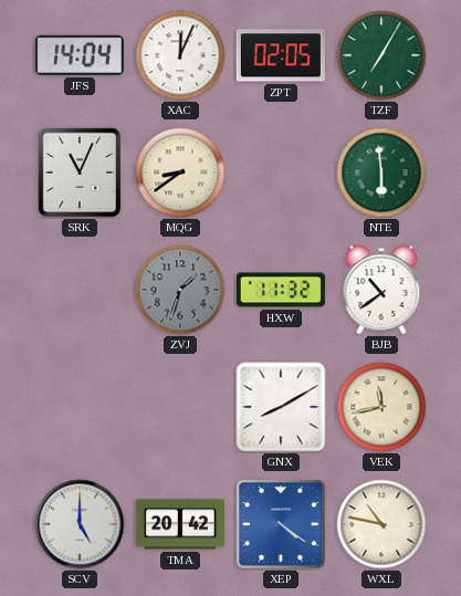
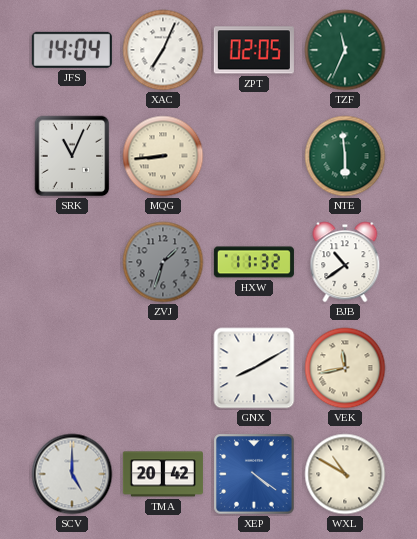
XAC: 12:04 -> 7:04
TZF: 7:05 -> 11:34
MQG: 8:39 -> 8:44
WXL: 10:47 -> 10:50
